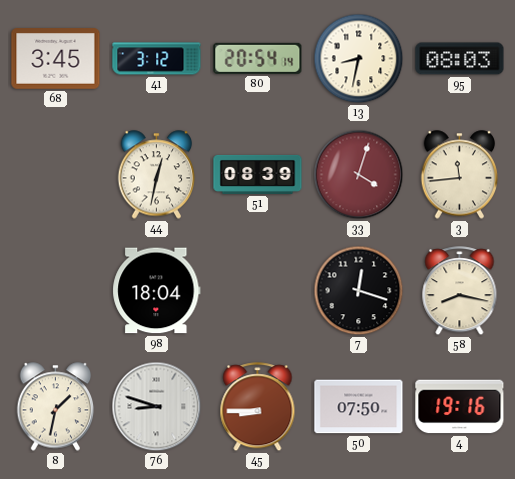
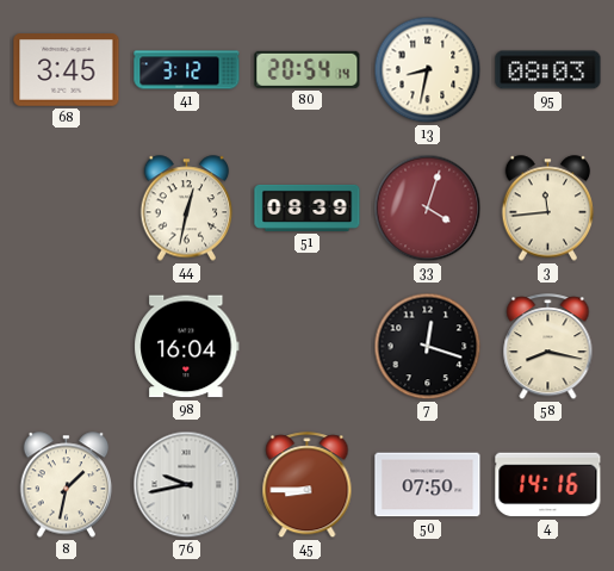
98: 18:04 -> 16:04
76: 8:48 -> 9:43
4: 19:16 -> 14:16
